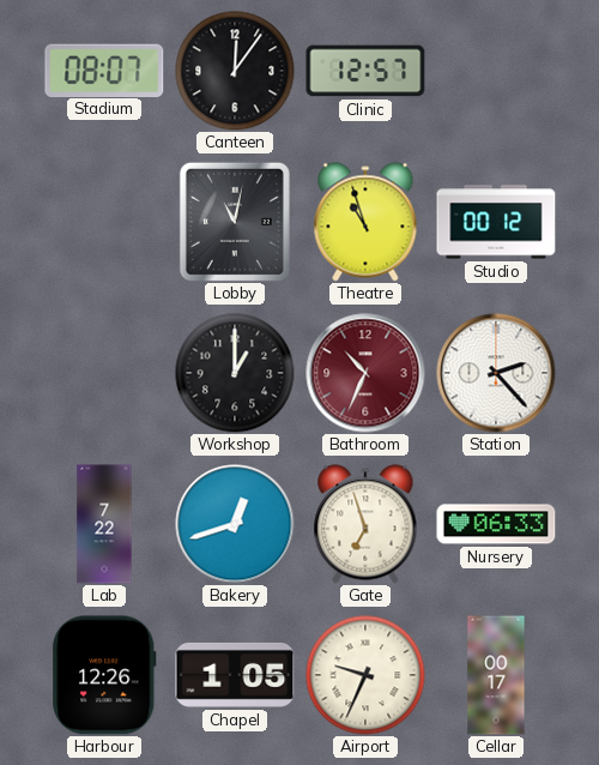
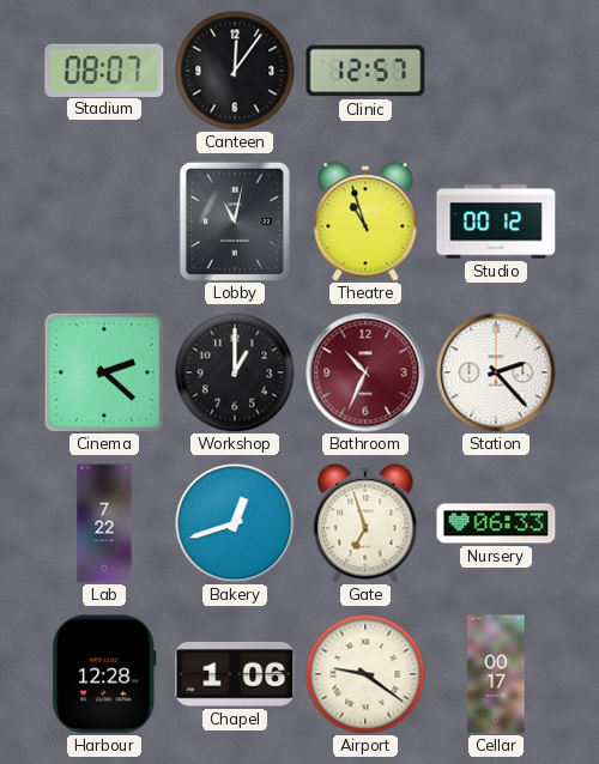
Cinema: none -> 2:22
Harbour: 12:26 -> 12:28
Chapel: 1:05 -> 1:06
Airport: 9:34 -> 9:21
